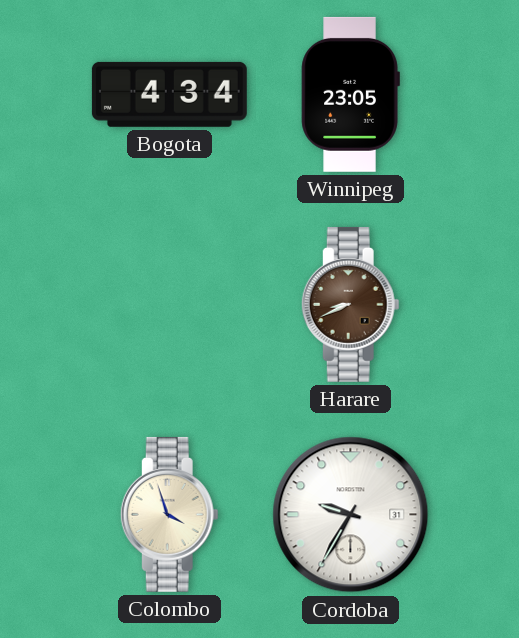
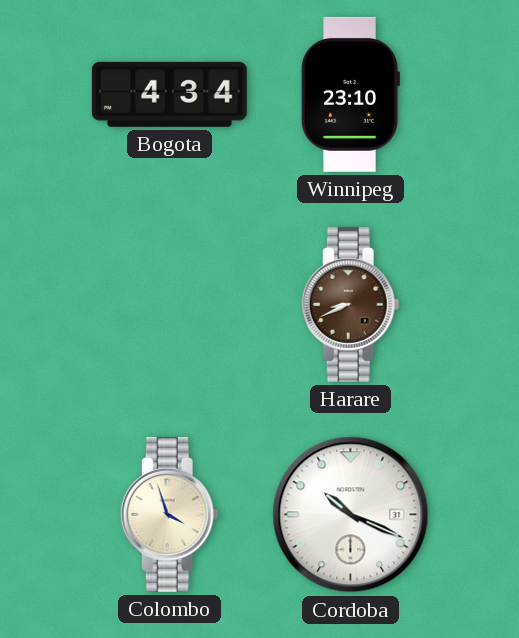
Winnipeg: 23:05 -> 23:10
Cordoba: 9:35 -> 10:19
